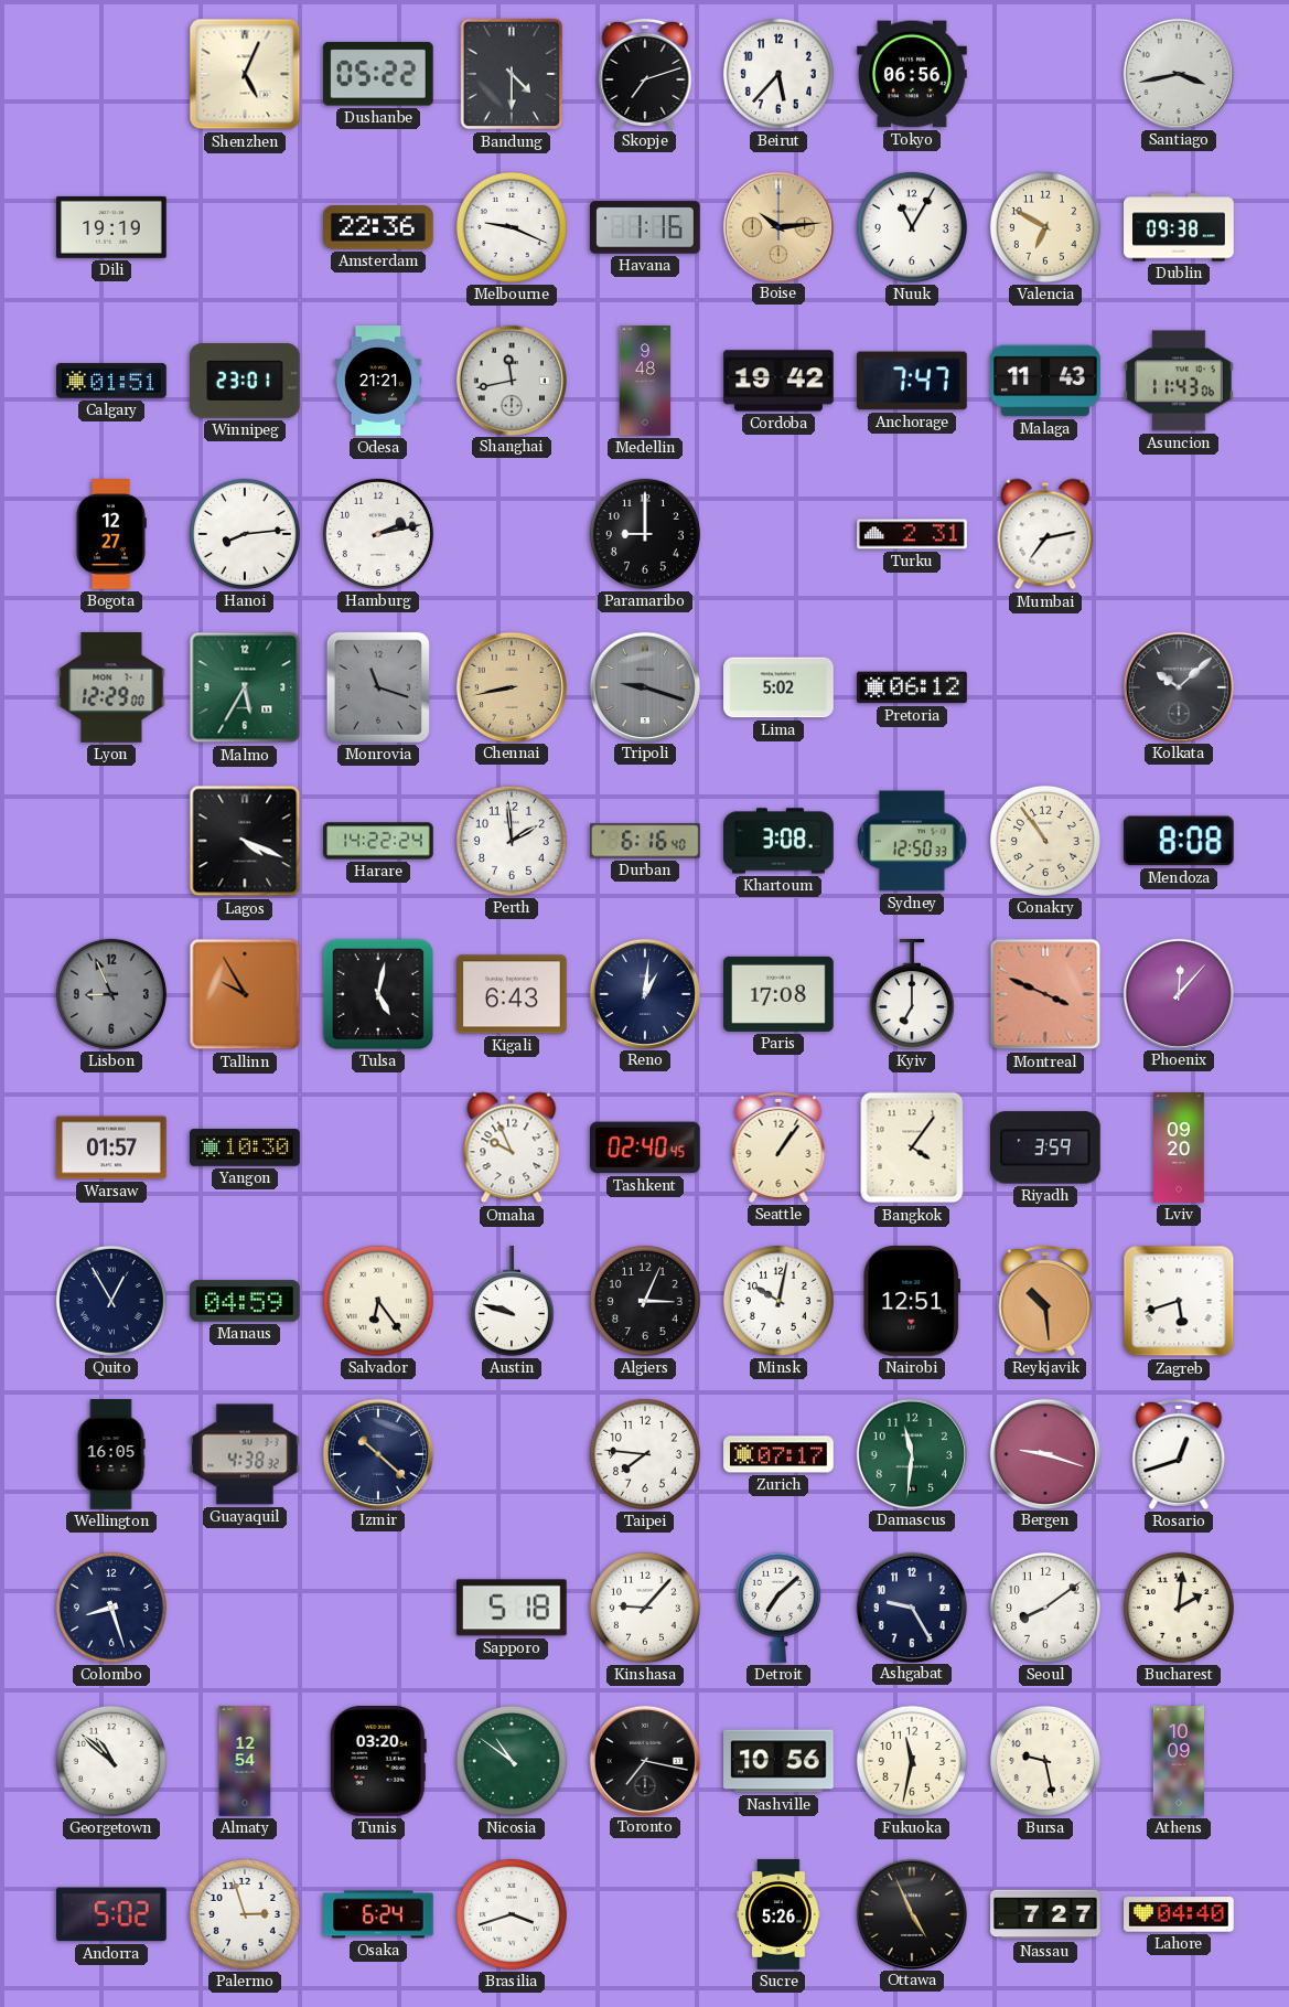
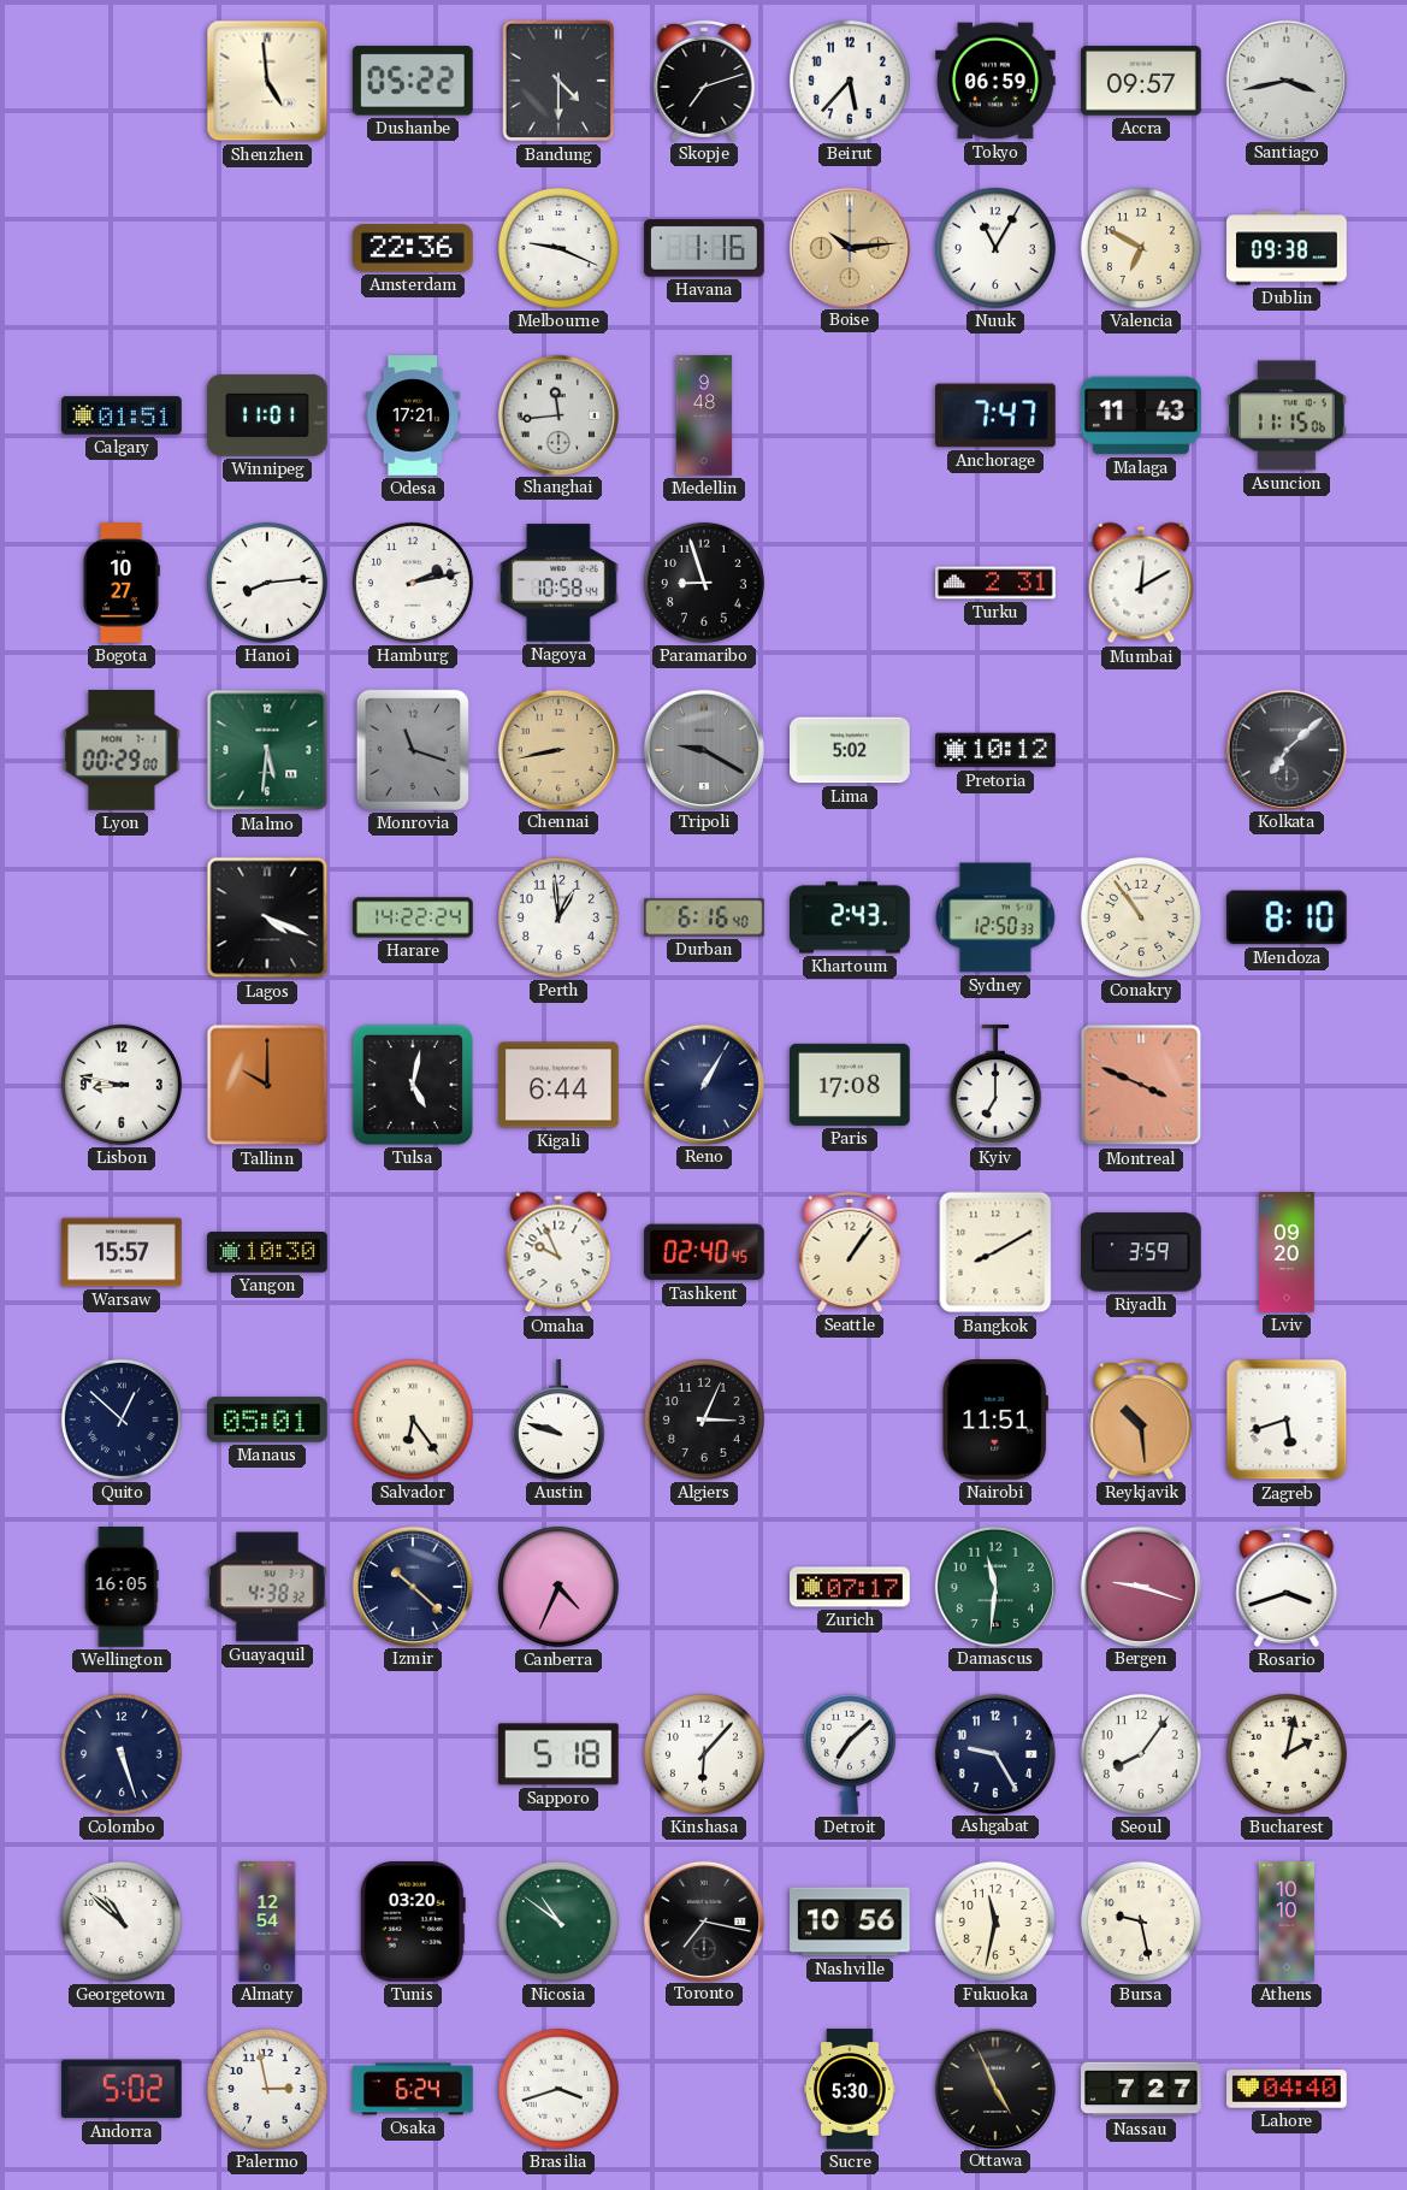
Shenzhen: 5:04 -> 4:59
Tokyo: 06:56 -> 06:59
Accra: none -> 09:57
Dili: 19:19 -> none
Winnipeg: 23:01 -> 11:01
Odesa: 21:21 -> 17:21
Shanghai: 11:43 -> 11:44
Cordoba: 19:42 -> none
Asuncion: 11:43 -> 11:15
Bogota: 12:27 -> 10:27
Nagoya: none -> 10:58
Paramaribo: 9:00 -> 8:57
Mumbai: 7:13 -> 12:10
Lyon: 12:29 -> 00:29
Malmo: 5:35 -> 5:31
Tripoli: 9:18 -> 9:20
Pretoria: 06:12 -> 10:12
Kolkata: 10:08 -> 7:08
Perth: 1:59 -> 12:59
Khartoum: 3:08 -> 2:43
Mendoza: 8:08 -> 8:10
Lisbon: 8:56 -> 8:47
Lisbon dial: grey -> white
Tallinn: 9:55 -> 10:00
Kigali: 6:43 -> 6:44
Reno: 1:01 -> 1:05
Phoenix: 12:07 -> none
Warsaw: 01:57 -> 15:57
Bangkok: 4:06 -> 8:10
Quito: 12:55 -> 12:52
Manaus: 04:59 -> 05:01
Minsk: 10:02 -> none
Nairobi: 12:51 -> 11:51
Canberra: none -> 4:34
Taipei: 7:46 -> none
Rosario: 12:42 -> 3:42
Colombo: 8:27 -> 5:27
Kinshasa: 9:07 -> 6:07
Seoul: 8:09 -> 8:06
Bucharest: 2:01 -> 2:02
Athens: 10:09 -> 10:10
Palermo: 2:57 -> 2:58
Sucre: 5:26 -> 5:30
